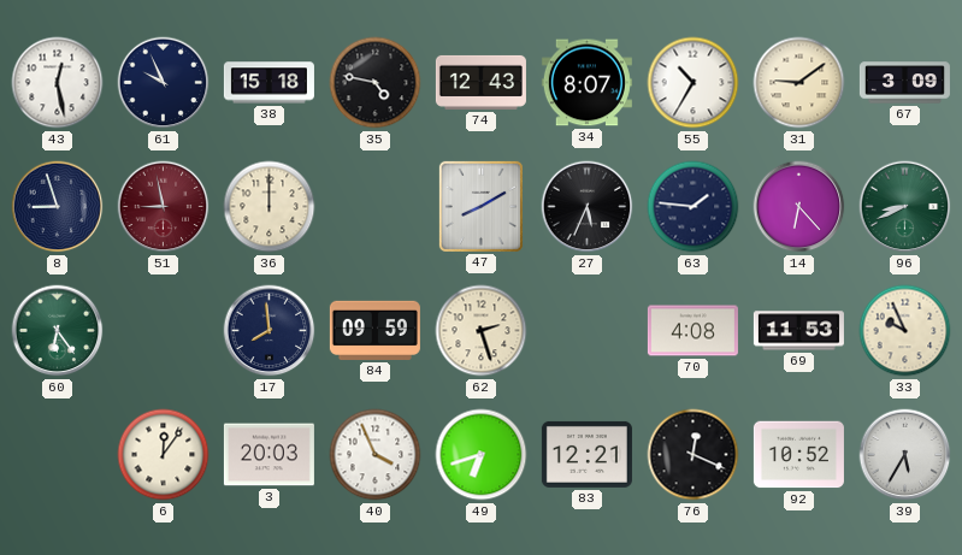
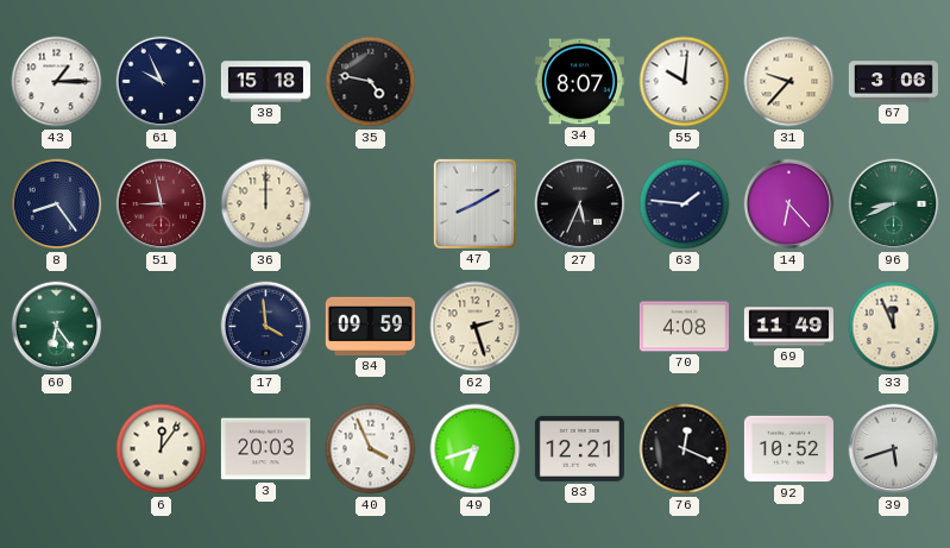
43: 12:28 -> 1:15
74: 12:43 -> none
55: 10:35 -> 10:01
31: 9:09 -> 9:37
67: 3:09 -> 3:06
8: 8:57 -> 8:24
17: 7:59 -> 3:59
69: 11:53 -> 11:49
33: 9:56 -> 11:56
39: 5:35 -> 5:42
